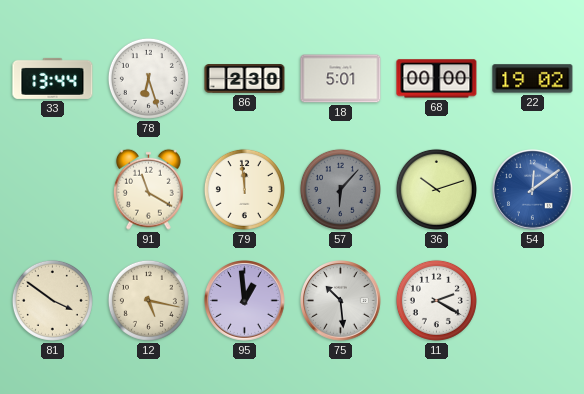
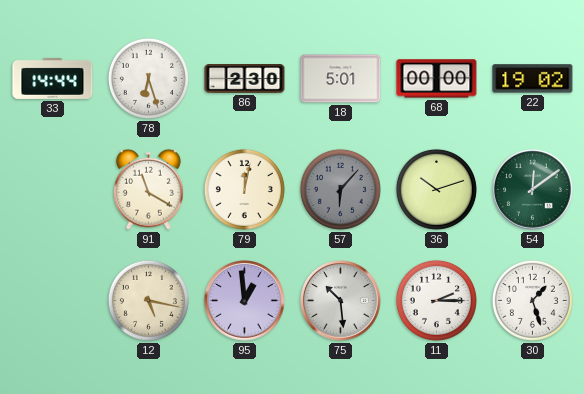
33: 13:44 -> 14:44
79: 11:59 -> 12:02
54 dial: blue -> green
81: 3:51 -> none
11: 2:20 -> 2:15
30: none -> 1:27
